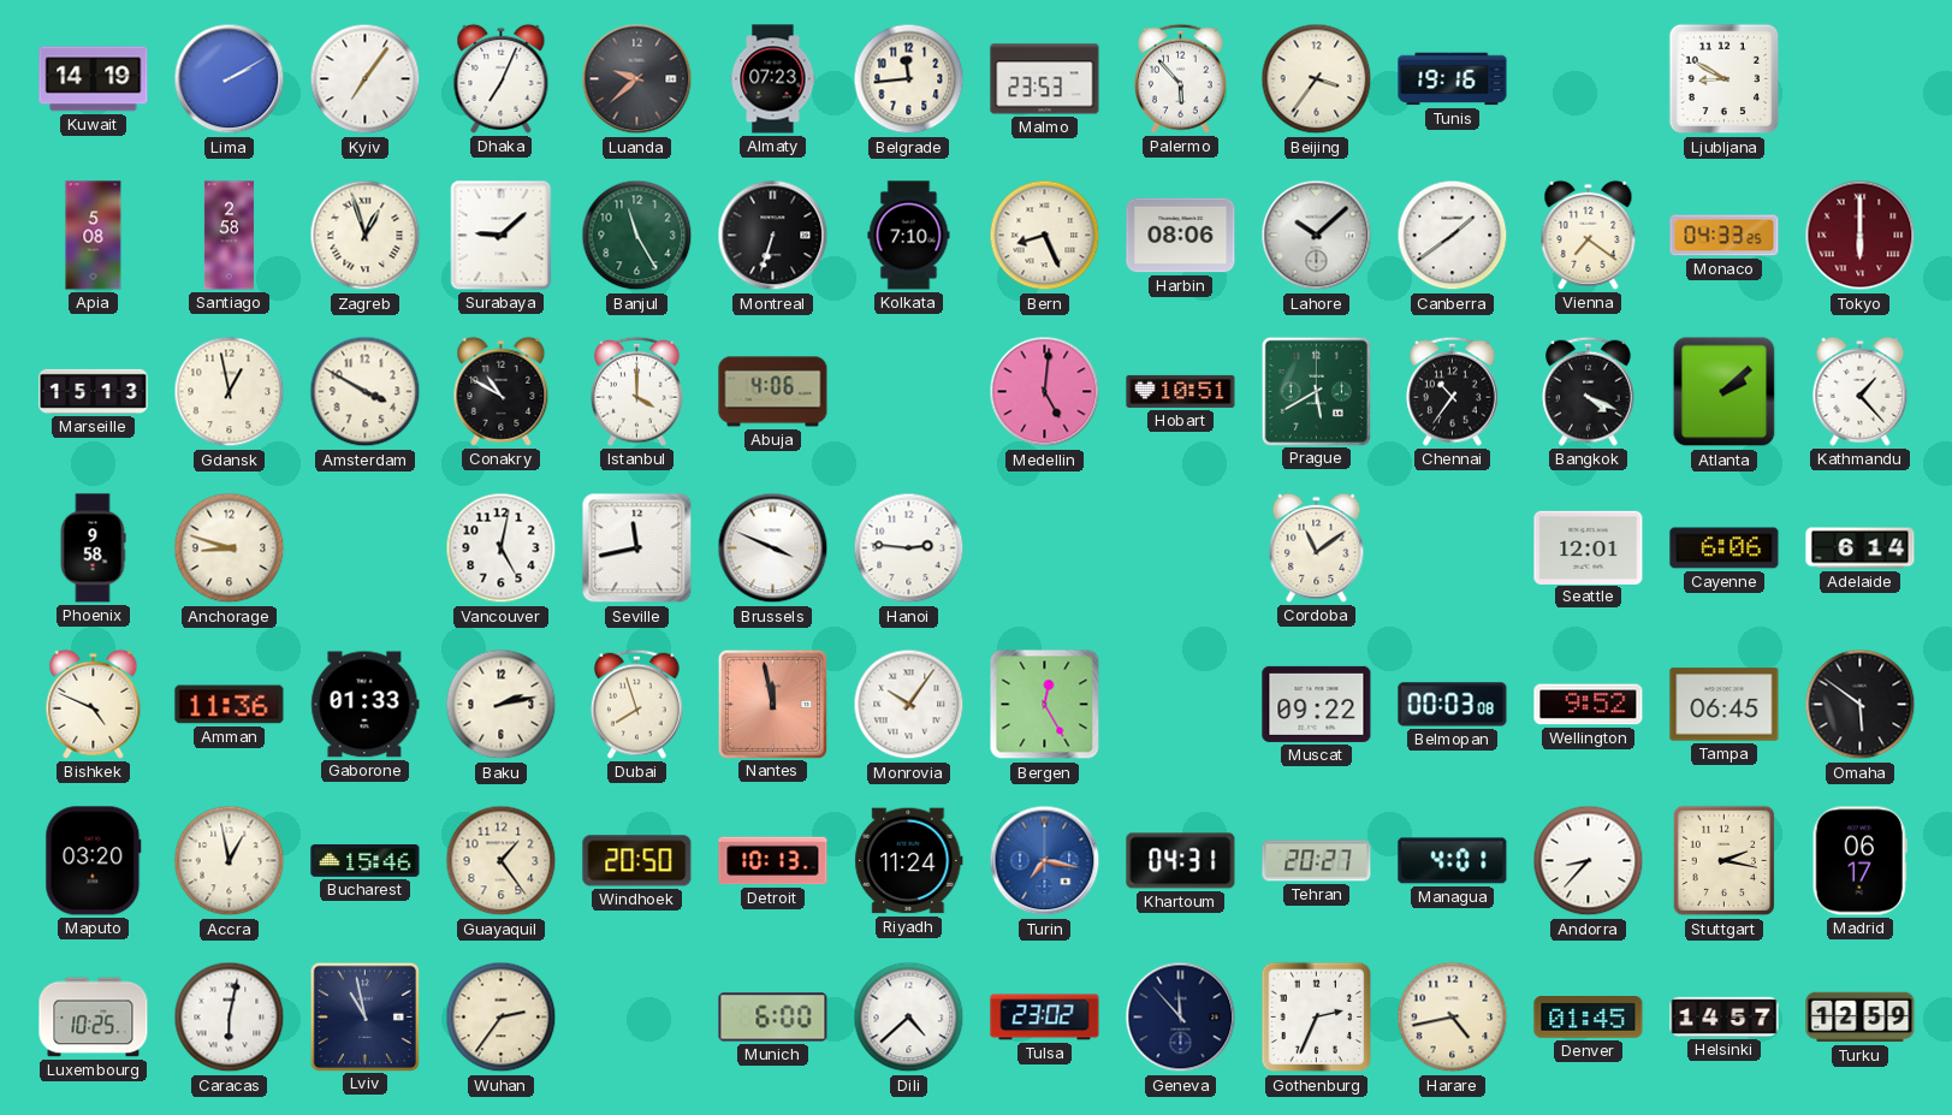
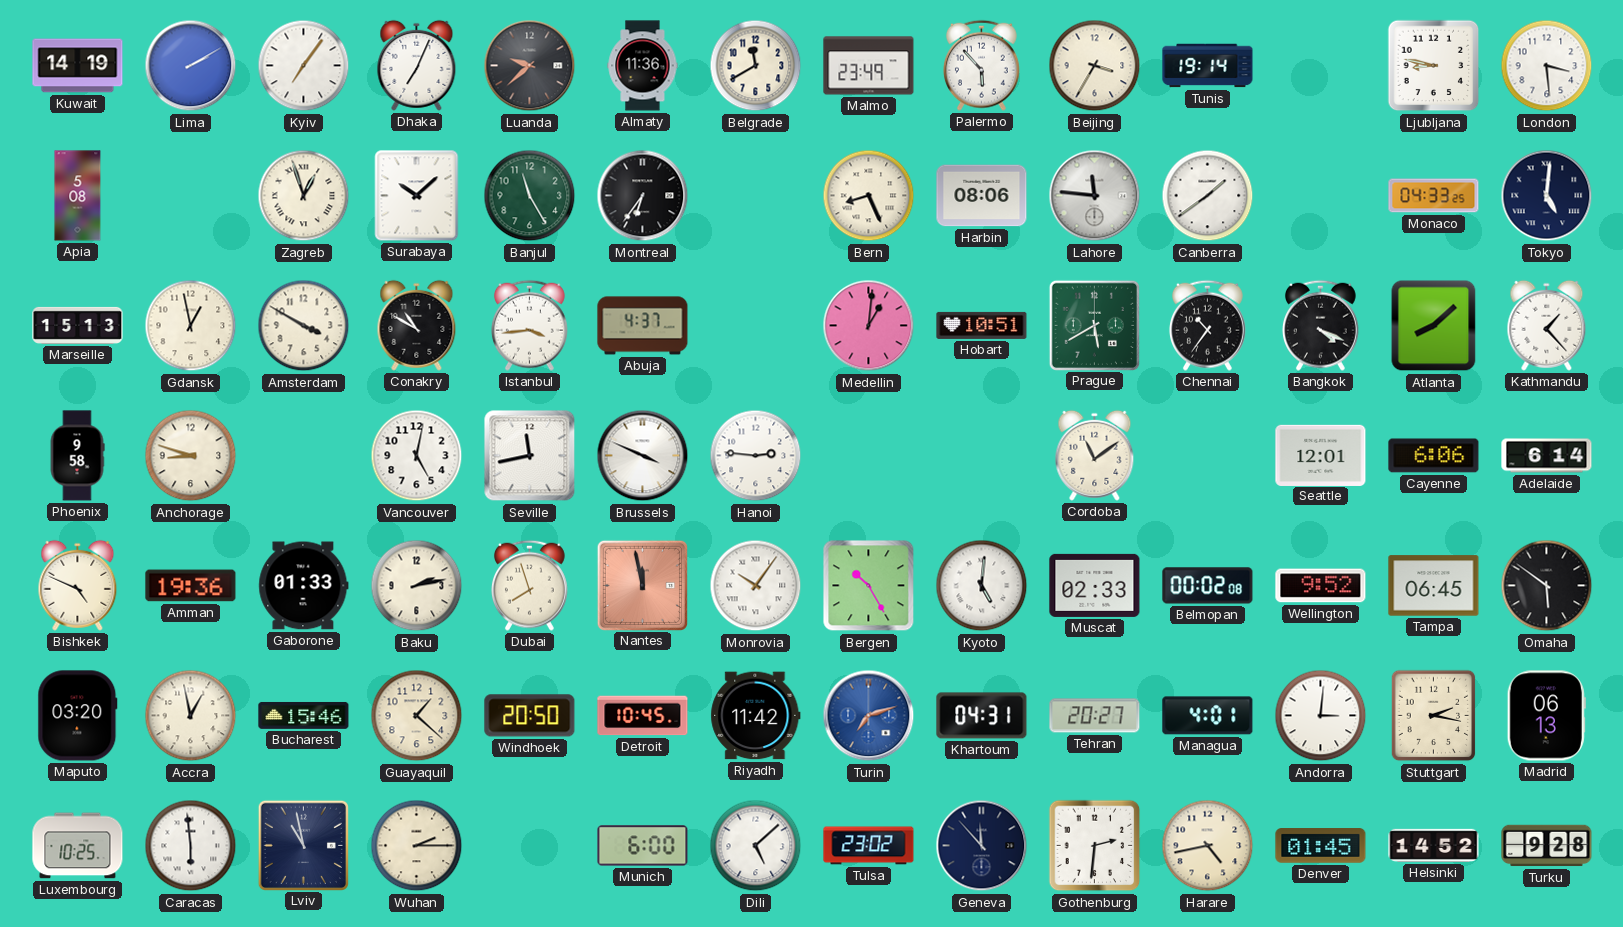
Almaty: 07:23 -> 11:36
Belgrade: 11:44 -> 11:40
Malmo: 23:53 -> 23:49
Beijing: 3:36 -> 3:35
Tunis: 19:16 -> 19:14
Ljubljana: 8:50 -> 8:47
London: none -> 3:29
Santiago: 2:58 -> none
Surabaya: 9:08 -> 10:08
Montreal: 6:33 -> 6:36
Kolkata: 7:10 -> none
Lahore: 10:08 -> 11:46
Vienna: 7:21 -> none
Tokyo: 6:00 -> 5:01
Tokyo dial: burgundy -> navy
Istanbul: 4:00 -> 3:44
Abuja: 4:06 -> 4:37
Medellin: 5:01 -> 1:01
Atlanta: 2:08 -> 8:08
Amman: 11:36 -> 19:36
Bergen: 12:25 -> 10:25
Kyoto: none -> 5:01
Muscat: 09:22 -> 02:33
Belmopan: 00:03 -> 00:02
Guayaquil: 1:24 -> 1:22
Detroit: 10:13 -> 10:45
Riyadh: 11:24 -> 11:42
Turin: 7:17 -> 7:12
Andorra: 8:37 -> 3:01
Madrid: 06:17 -> 06:13
Caracas: 6:02 -> 5:59
Wuhan: 2:36 -> 2:15
Dili: 4:38 -> 5:08
Gothenburg: 2:34 -> 2:31
Helsinki: 14:57 -> 14:52
Turku: 12:59 -> 9:28
